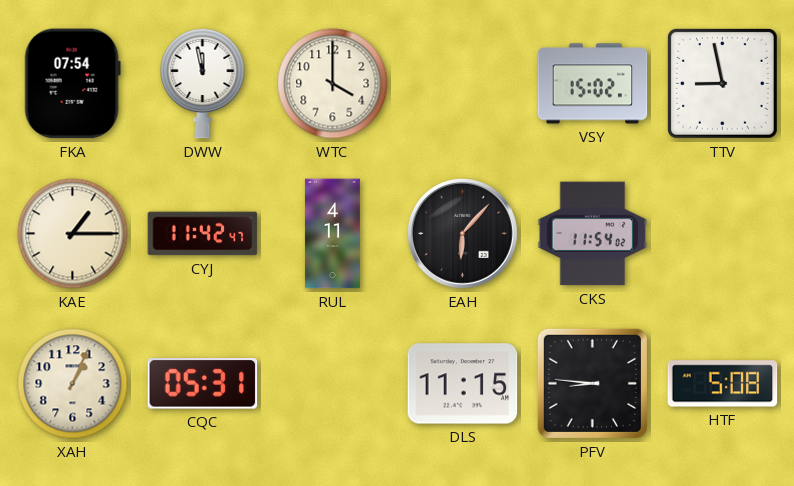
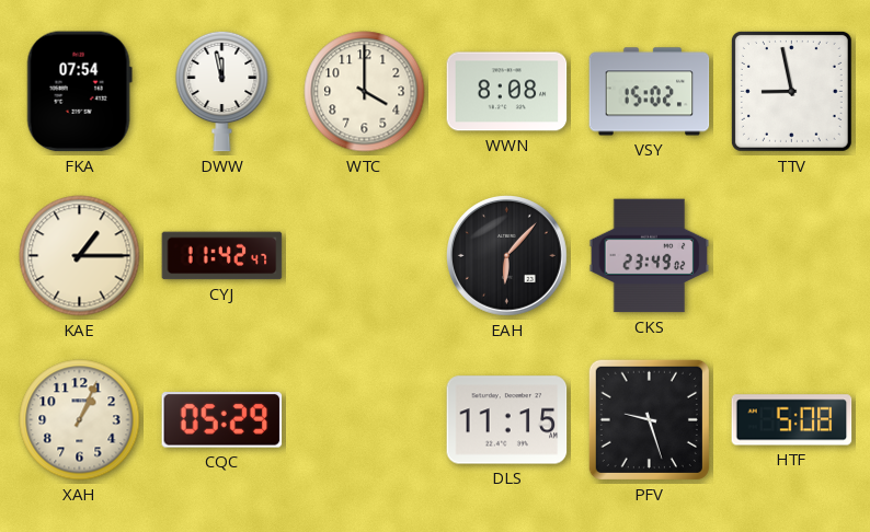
WWN: none -> 8:08
RUL: 4:11 -> none
CKS: 11:54 -> 23:49
CQC: 05:31 -> 05:29
PFV: 8:46 -> 9:27
